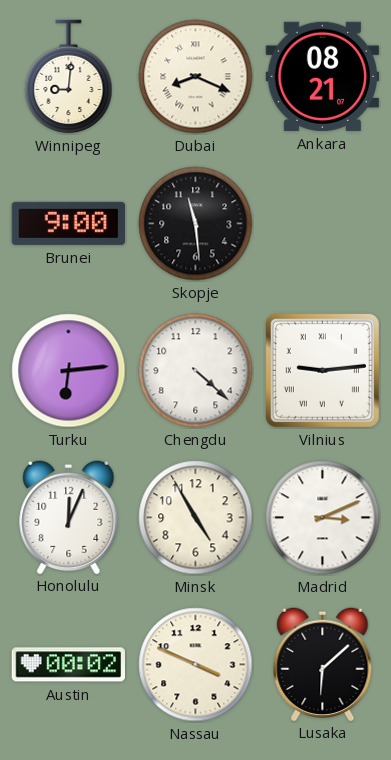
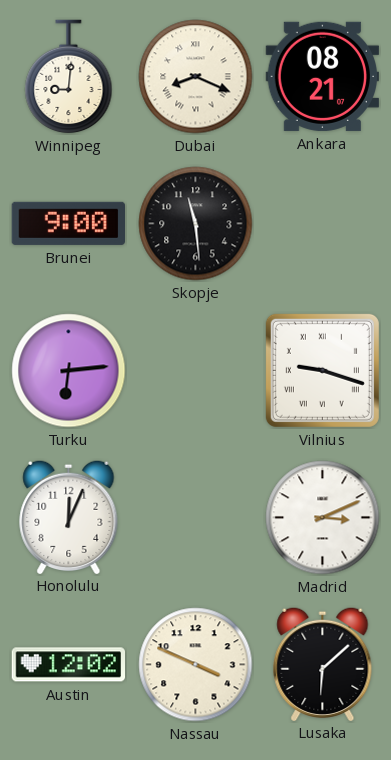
Chengdu: 4:22 -> none
Vilnius: 9:14 -> 9:18
Minsk: 4:55 -> none
Austin: 00:02 -> 12:02
